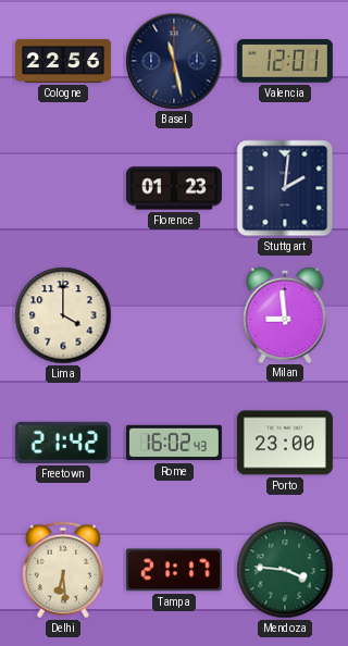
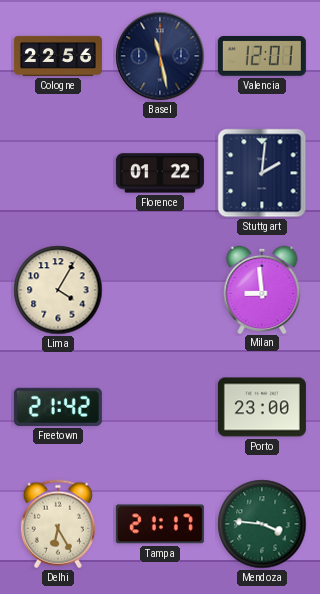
Florence: 01:23 -> 01:22
Lima: 4:00 -> 4:05
Rome: 16:02 -> none
Delhi: 6:29 -> 6:25
